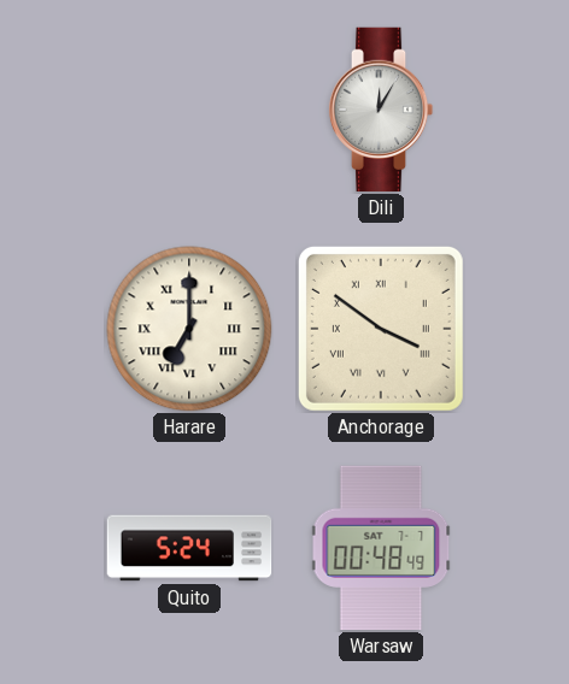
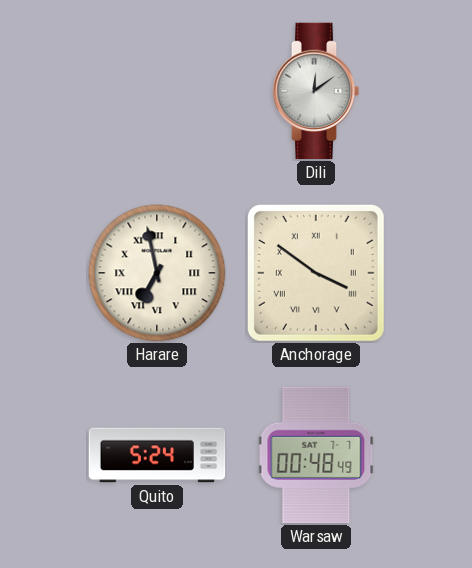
Dili: 12:05 -> 12:09
Harare: 7:00 -> 6:58
